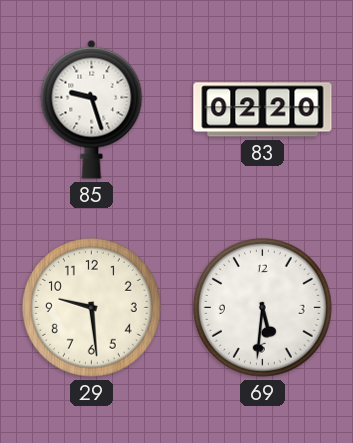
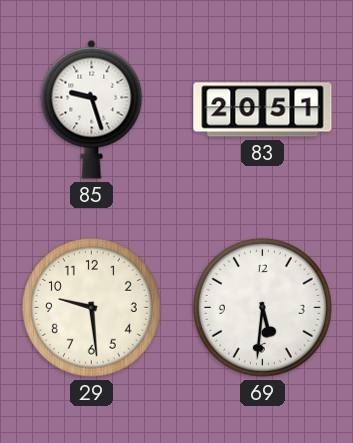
83: 02:20 -> 20:51
